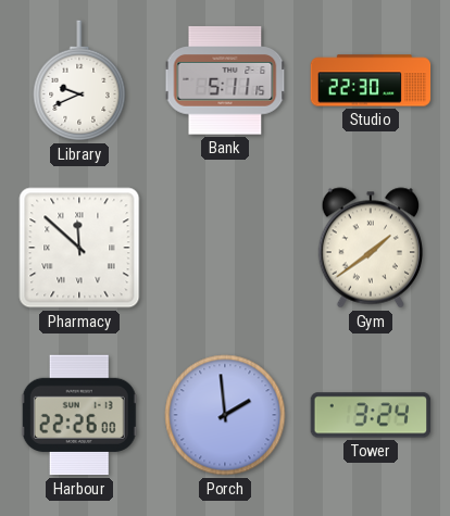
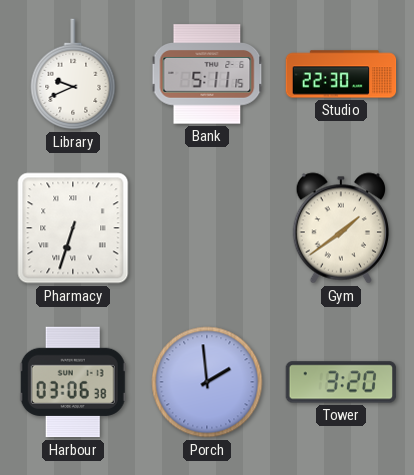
Pharmacy: 11:52 -> 6:33
Harbour: 22:26 -> 03:06
Tower: 3:24 -> 3:20
